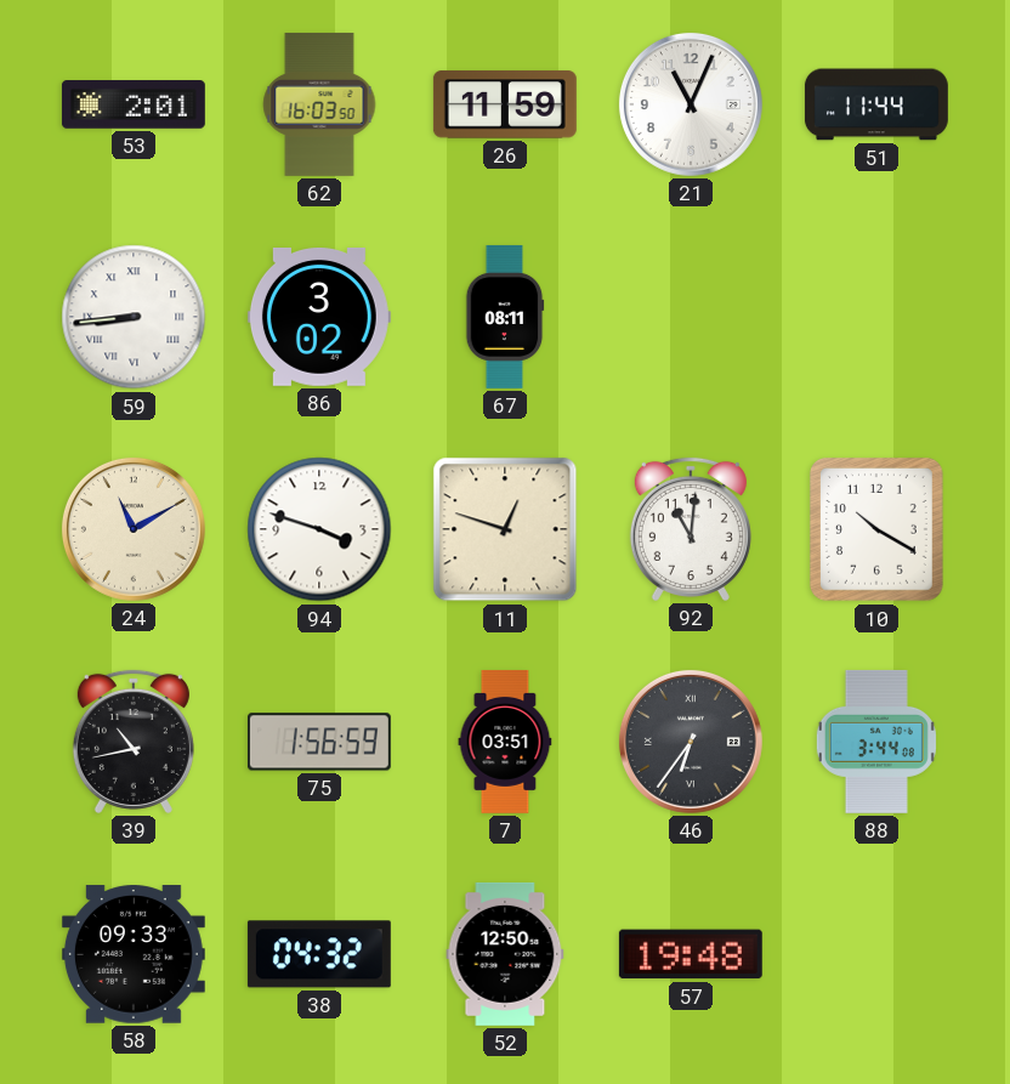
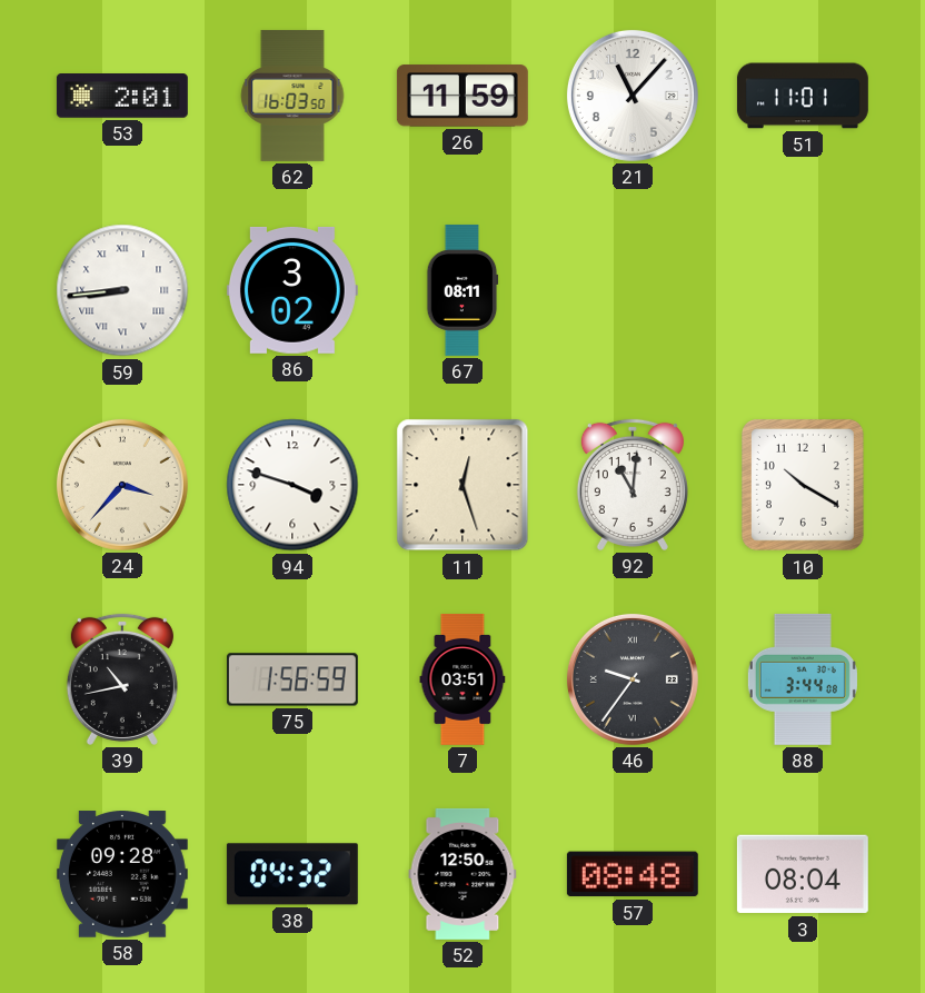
21: 11:04 -> 11:07
51: 11:44 -> 11:01
24: 11:10 -> 3:37
11: 12:48 -> 12:27
46: 6:36 -> 9:36
58: 09:33 -> 09:28
57: 19:48 -> 08:48
3: none -> 08:04
